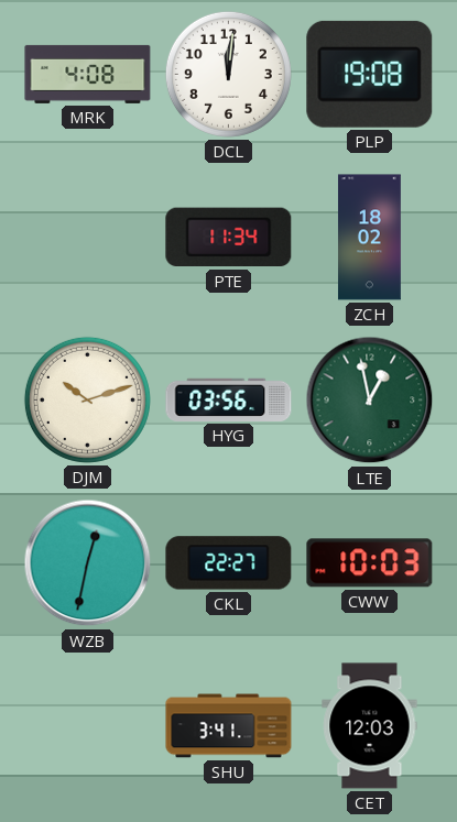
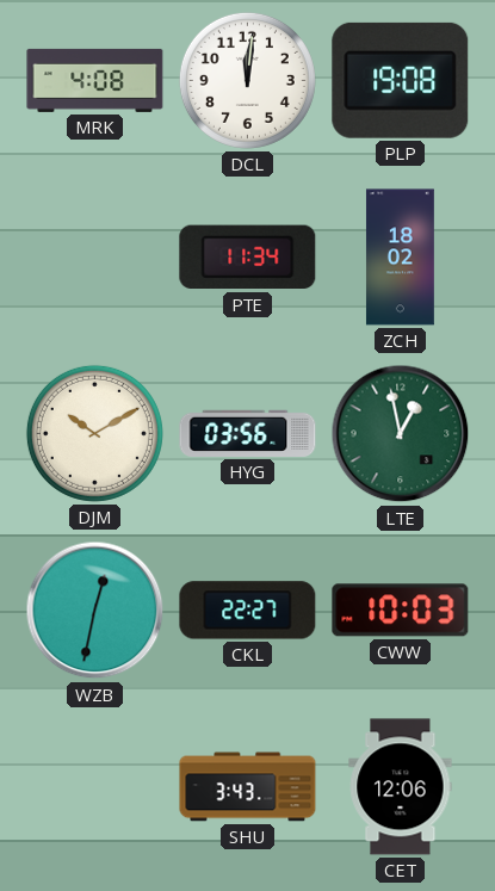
DJM: 10:12 -> 10:10
SHU: 3:41 -> 3:43
CET: 12:03 -> 12:06
